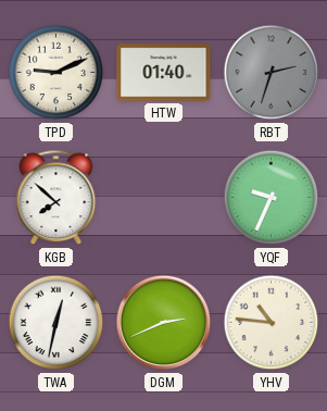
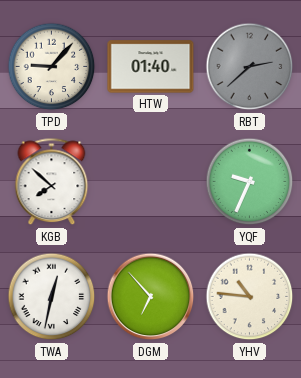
TPD: 9:11 -> 9:07
RBT: 2:33 -> 2:38
DGM: 2:41 -> 6:53
